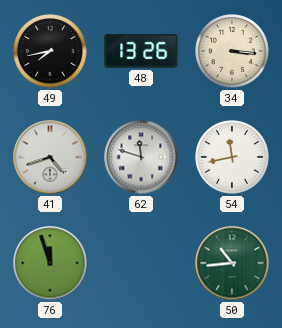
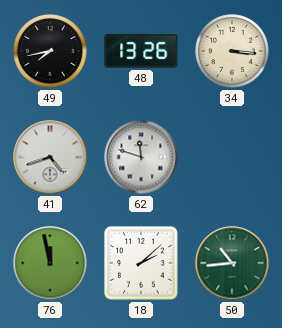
54: 11:43 -> none
76: 11:57 -> 11:58
18: none -> 2:08
